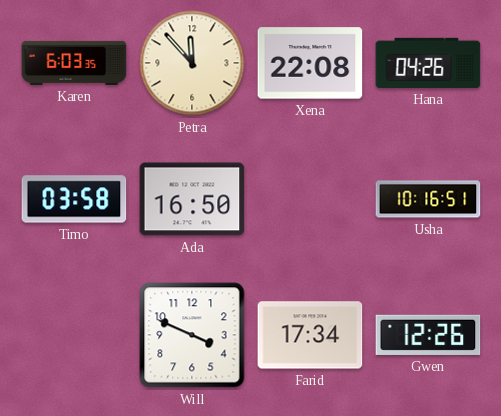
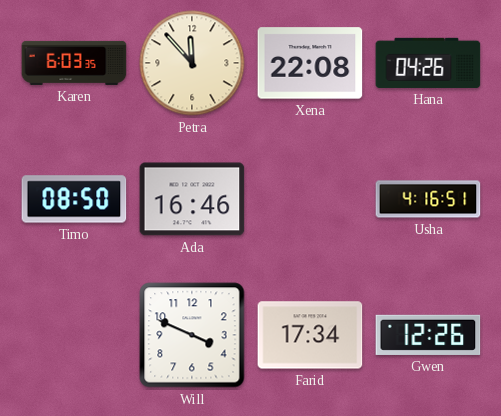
Timo: 03:58 -> 08:50
Ada: 16:50 -> 16:46
Usha: 10:16 -> 4:16
